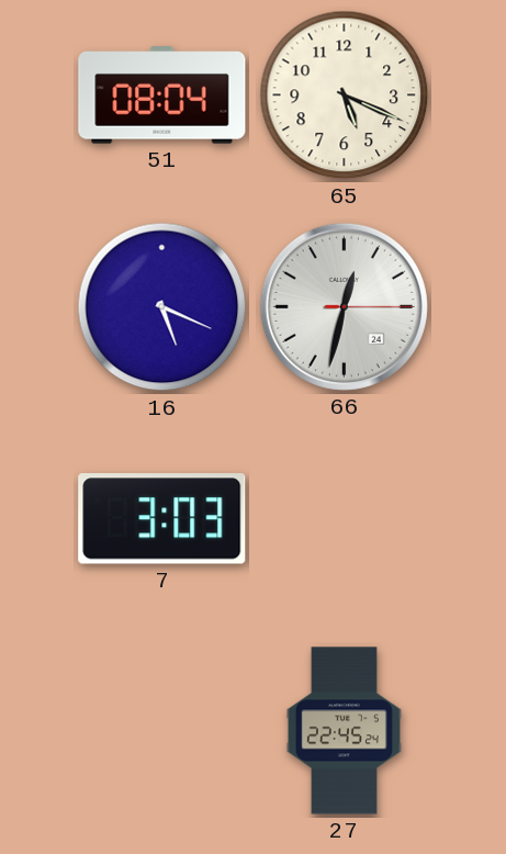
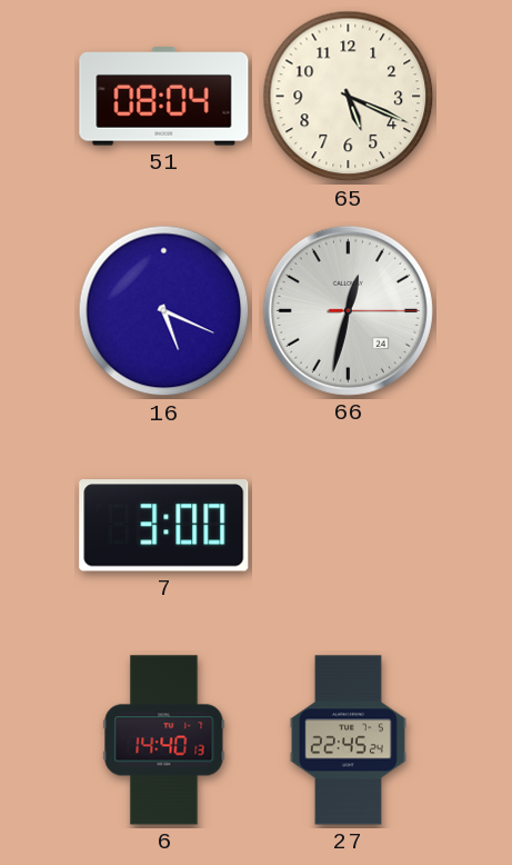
7: 3:03 -> 3:00
6: none -> 14:40
